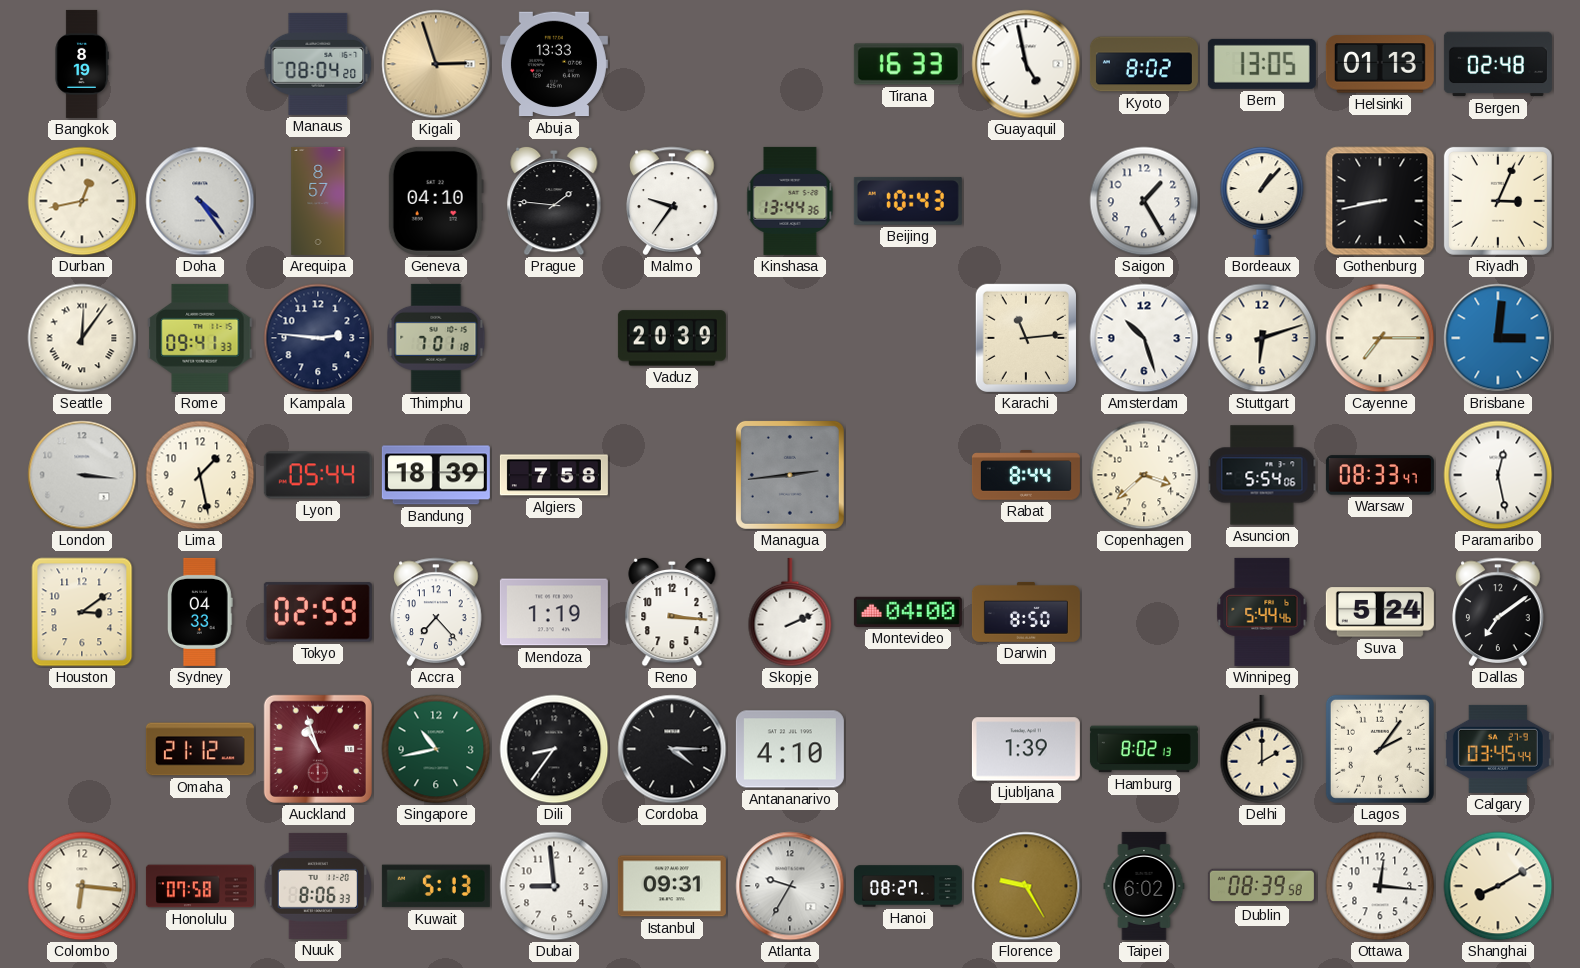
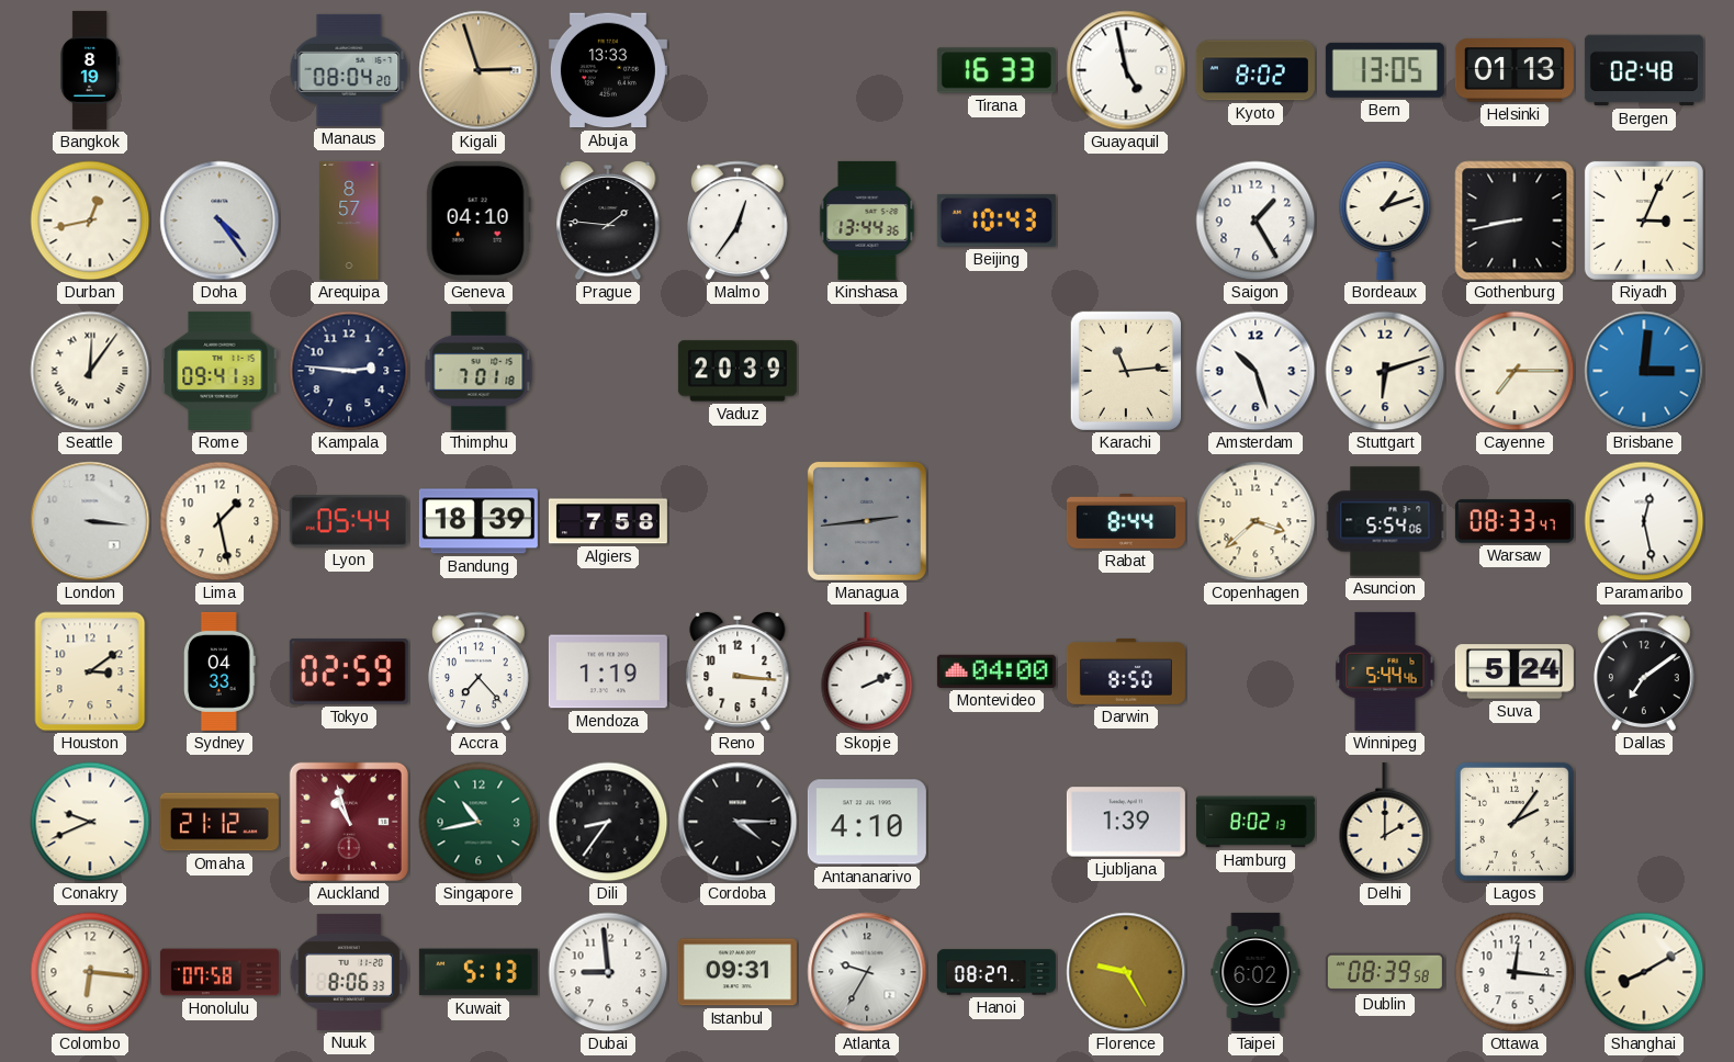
Malmo: 9:36 -> 12:36
Bordeaux: 1:07 -> 1:12
Conakry: none -> 9:41
Calgary: 03:45 -> none
